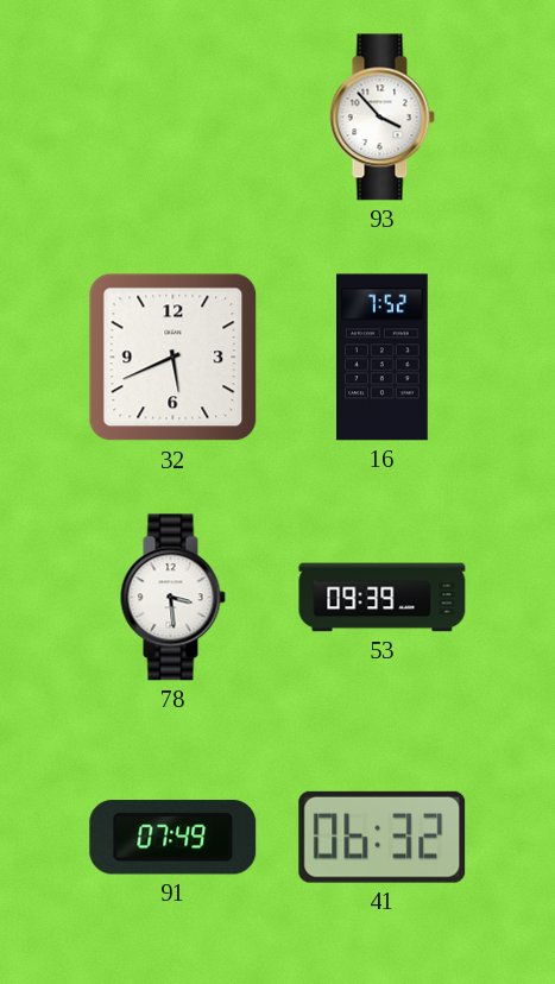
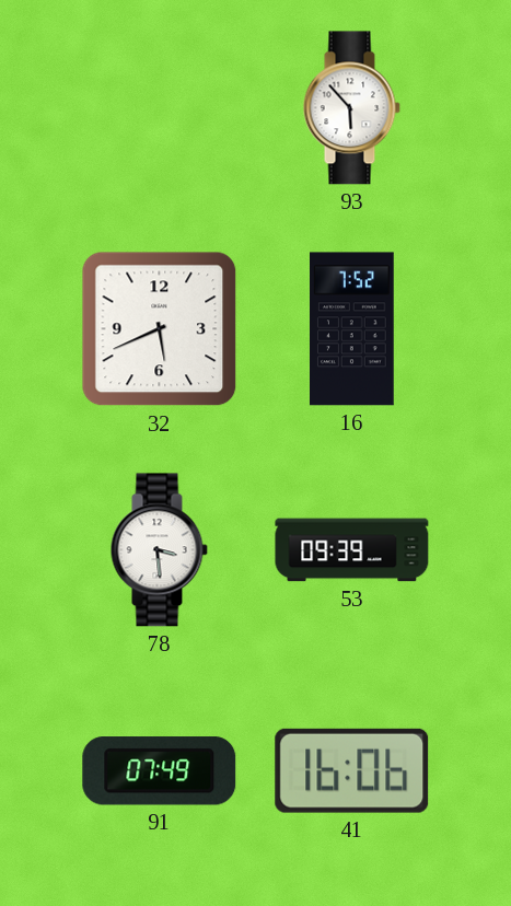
93: 3:53 -> 5:53
41: 06:32 -> 16:06
